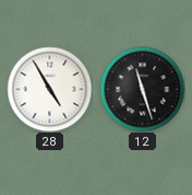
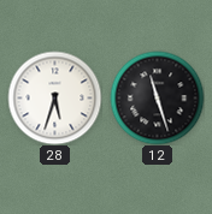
28: 4:55 -> 5:33
